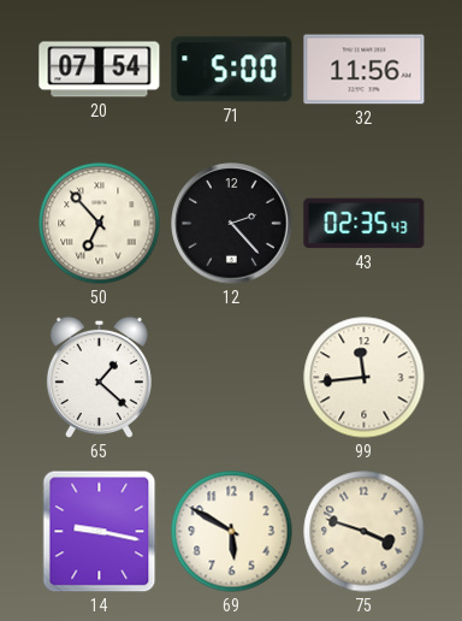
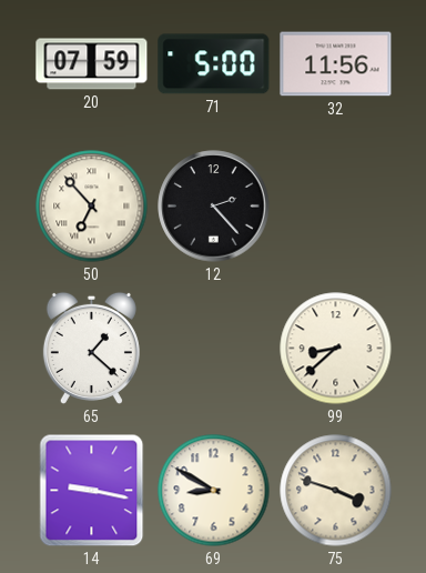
20: 07:54 -> 07:59
43: 02:35 -> none
99: 11:44 -> 8:38
69: 5:50 -> 8:50
